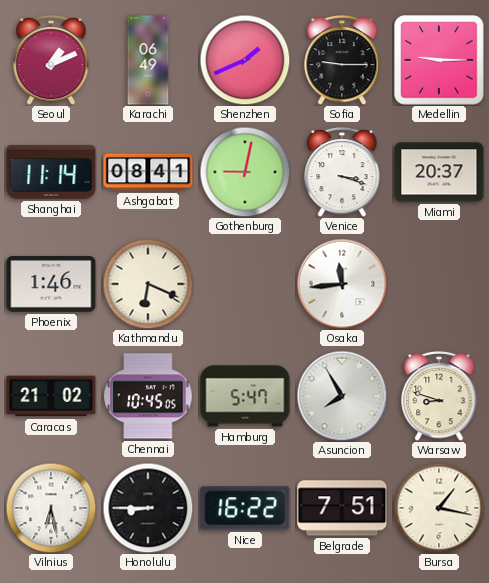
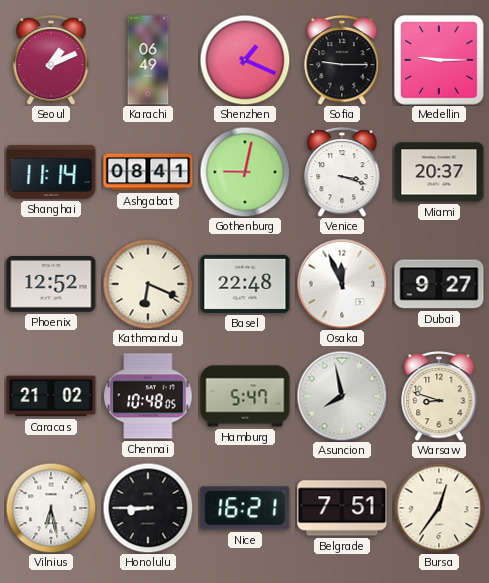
Shenzhen: 1:41 -> 1:19
Phoenix: 1:46 -> 12:52
Basel: none -> 22:48
Osaka: 11:44 -> 11:56
Dubai: none -> 9:27
Chennai: 10:45 -> 10:48
Asuncion: 7:55 -> 7:58
Nice: 16:22 -> 16:21
Bursa: 1:17 -> 12:36
